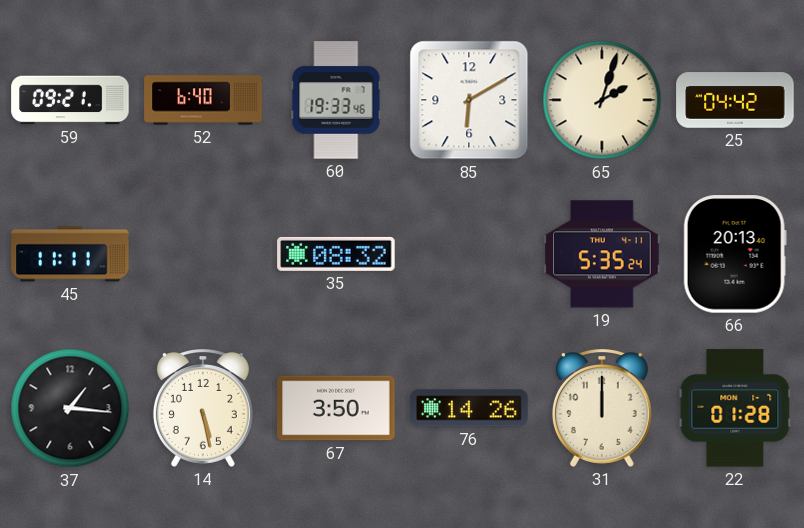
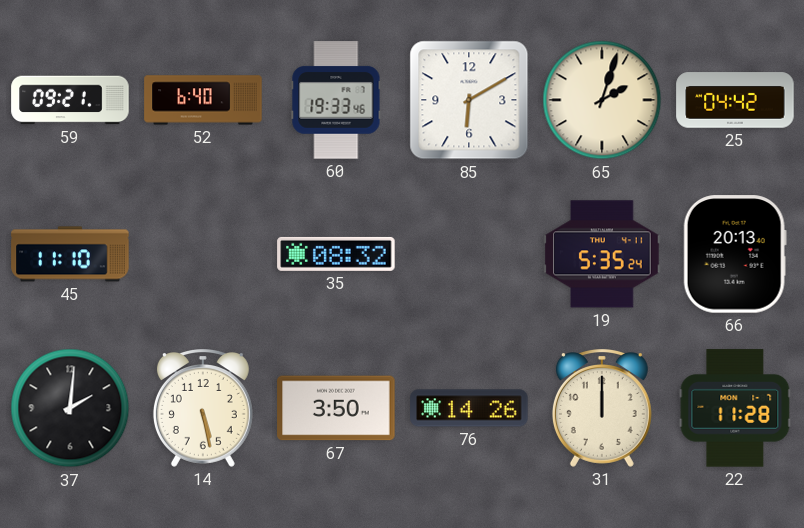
45: 11:11 -> 11:10
37: 1:16 -> 2:01
22: 01:28 -> 11:28
